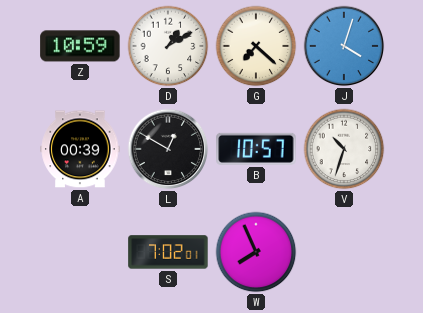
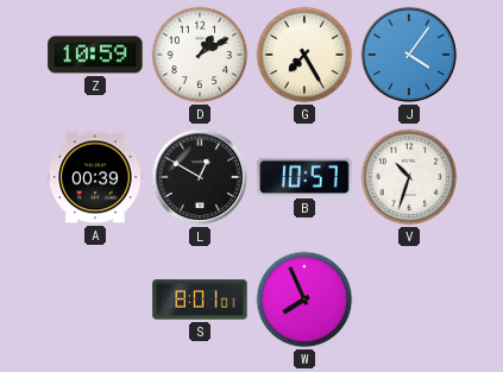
G: 7:22 -> 7:25
J: 4:03 -> 4:06
S: 7:02 -> 8:01
